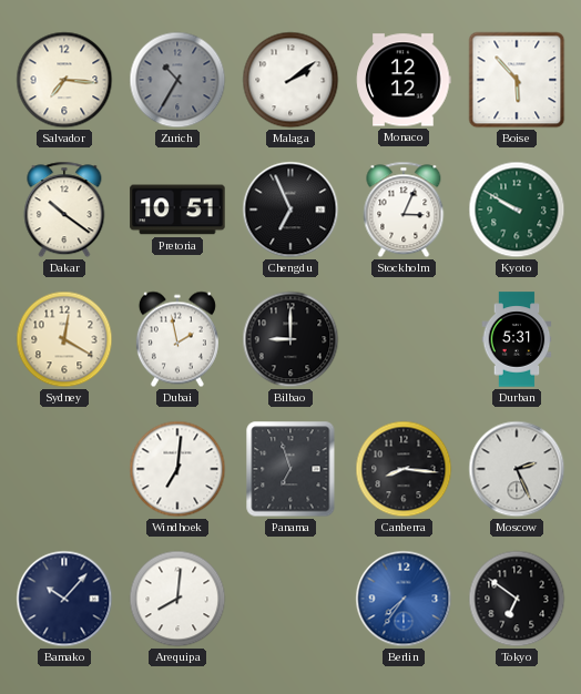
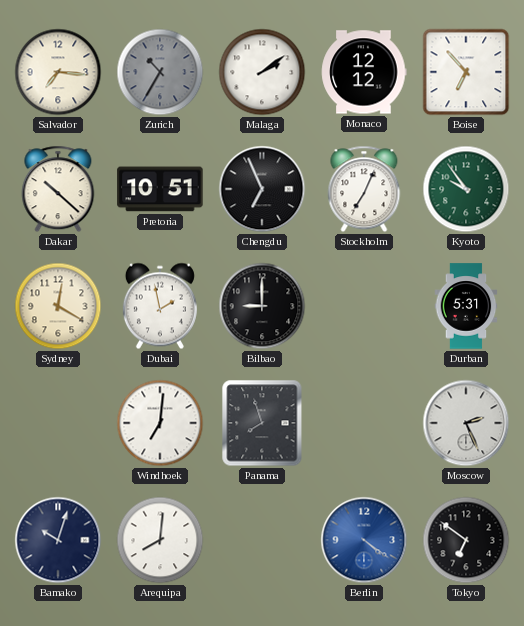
Boise: 5:53 -> 6:53
Dakar: 10:21 -> 10:22
Stockholm: 3:04 -> 7:04
Kyoto: 9:50 -> 9:54
Panama: 6:57 -> 7:57
Canberra: 8:16 -> none
Bamako: 10:07 -> 10:03
Berlin: 7:36 -> 4:21
